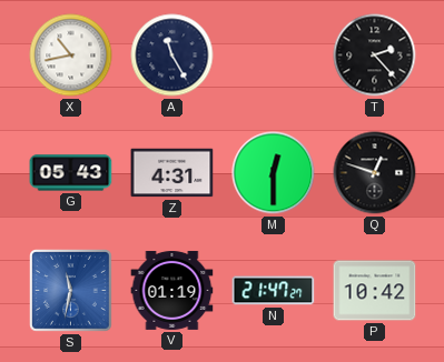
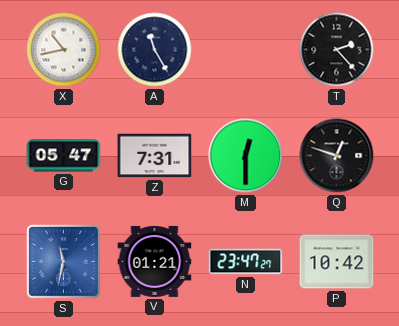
G: 05:43 -> 05:47
Z: 4:31 -> 7:31
V: 01:19 -> 01:21
N: 21:47 -> 23:47
